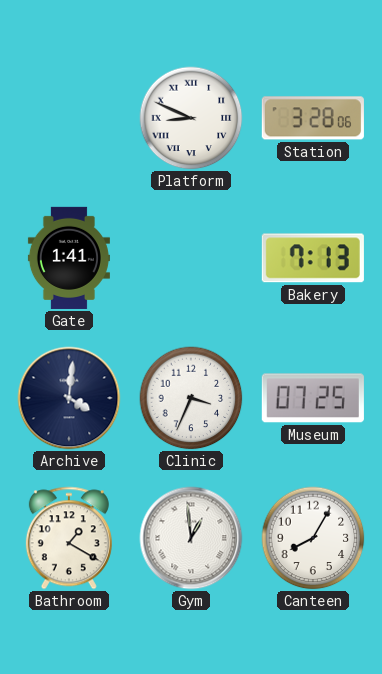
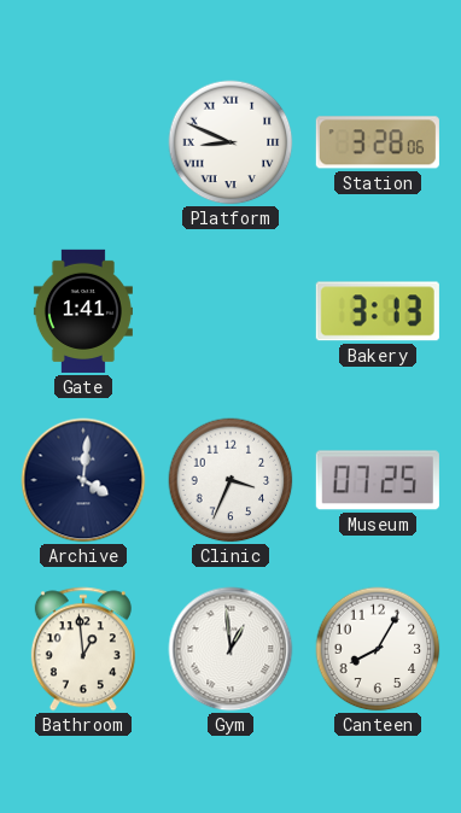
Bakery: 7:13 -> 3:13
Bathroom: 1:20 -> 12:59
